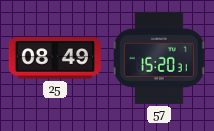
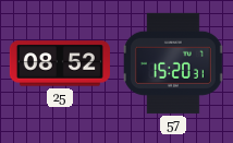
25: 08:49 -> 08:52
